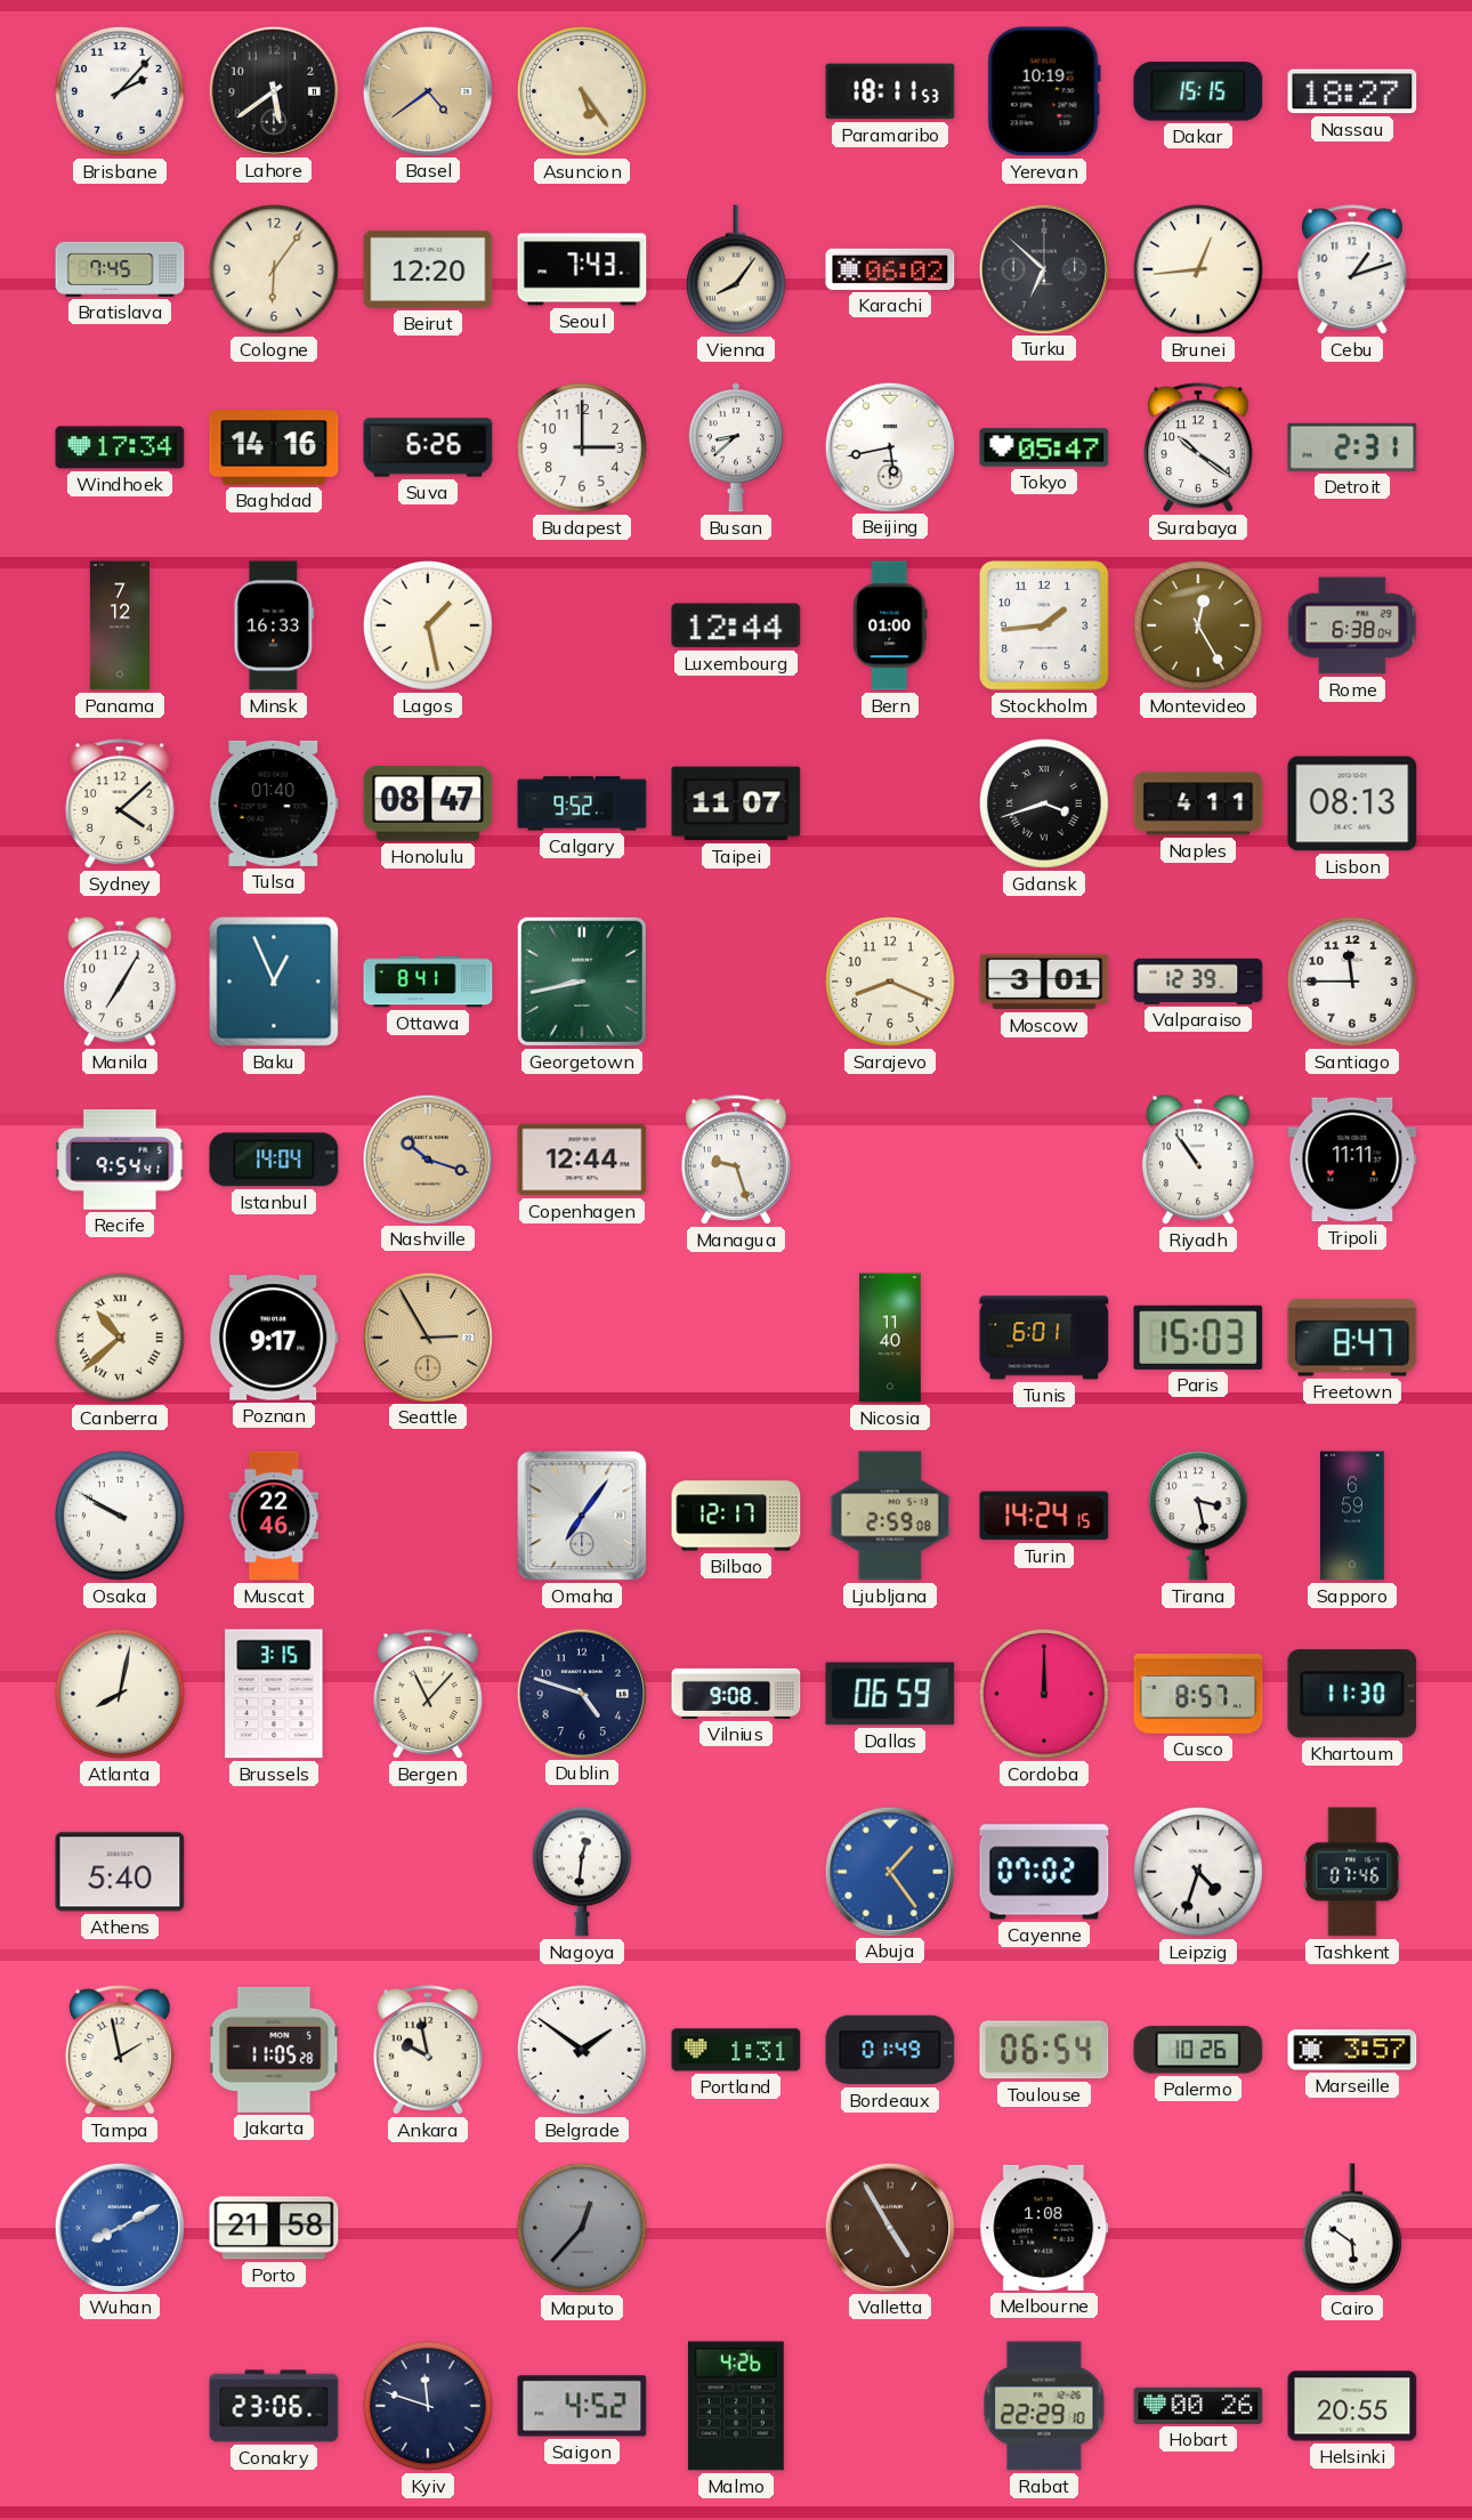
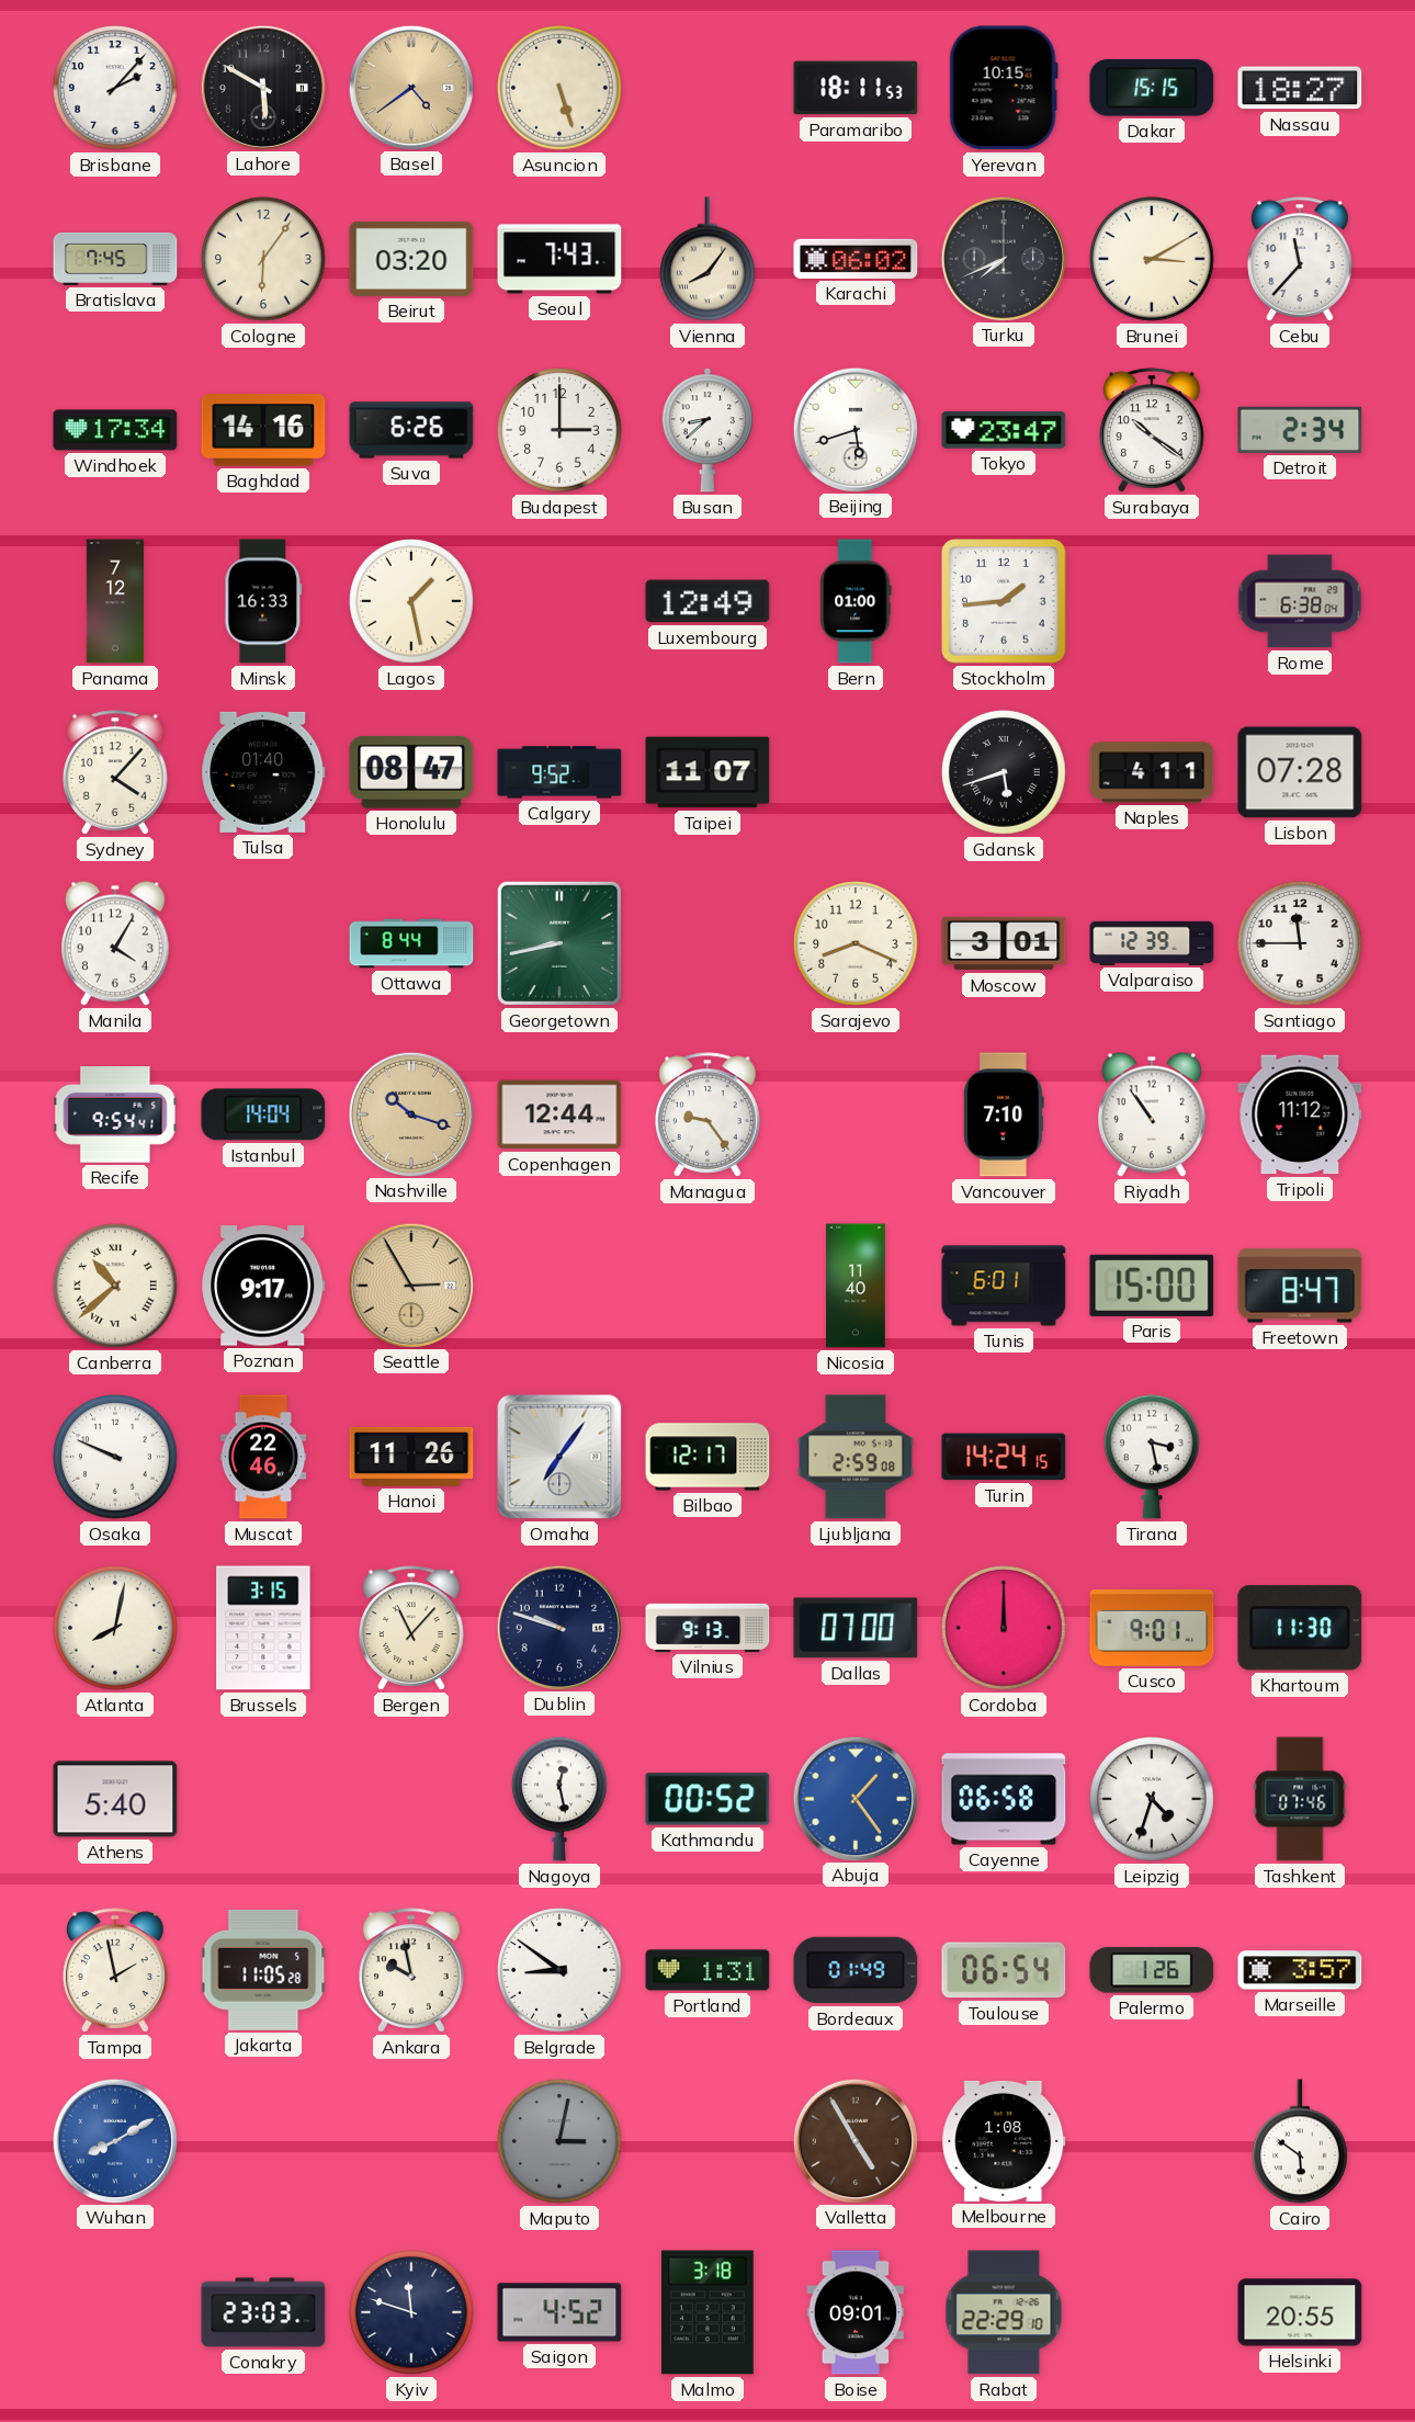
Lahore: 5:39 -> 5:50
Asuncion: 5:24 -> 5:27
Yerevan: 10:19 -> 10:15
Beirut: 12:20 -> 03:20
Turku: 6:52 -> 7:41
Brunei: 12:44 -> 3:10
Cebu: 1:12 -> 11:37
Beijing: 5:43 -> 5:42
Tokyo: 05:47 -> 23:47
Detroit: 2:31 -> 2:34
Luxembourg: 12:44 -> 12:49
Montevideo: 12:25 -> none
Sydney: 4:08 -> 4:07
Gdansk: 3:42 -> 5:42
Lisbon: 08:13 -> 07:28
Manila: 7:05 -> 4:05
Baku: 12:56 -> none
Ottawa: 8:41 -> 8:44
Managua: 9:27 -> 9:24
Vancouver: none -> 7:10
Tripoli: 11:11 -> 11:12
Paris: 15:03 -> 15:00
Osaka: 9:50 -> 9:49
Hanoi: none -> 11:26
Sapporo: 6:59 -> none
Dublin: 4:48 -> 9:48
Vilnius: 9:08 -> 9:13
Dallas: 06:59 -> 07:00
Cusco: 8:57 -> 9:01
Nagoya: 12:31 -> 12:28
Kathmandu: none -> 00:52
Cayenne: 07:02 -> 06:58
Belgrade: 1:51 -> 8:51
Palermo: 10:26 -> 1:26
Porto: 21:58 -> none
Maputo: 12:37 -> 3:02
Conakry: 23:06 -> 23:03
Malmo: 4:26 -> 3:18
Boise: none -> 09:01
Hobart: 00:26 -> none
